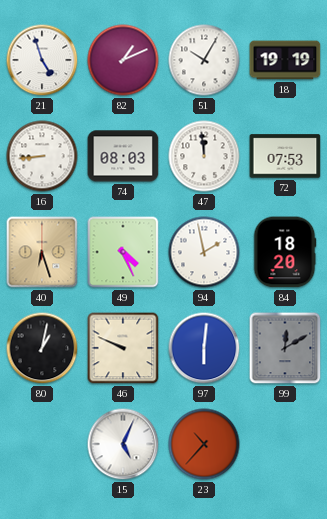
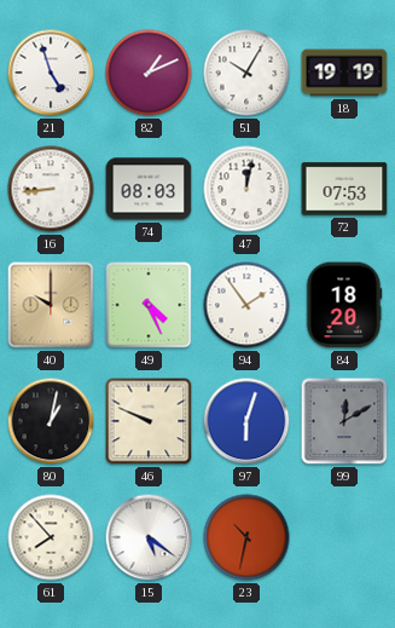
47: 11:59 -> 12:02
40: 6:27 -> 10:00
94: 1:58 -> 1:54
97: 6:01 -> 6:03
61: none -> 7:53
15: 5:04 -> 5:21
23: 10:37 -> 10:32
